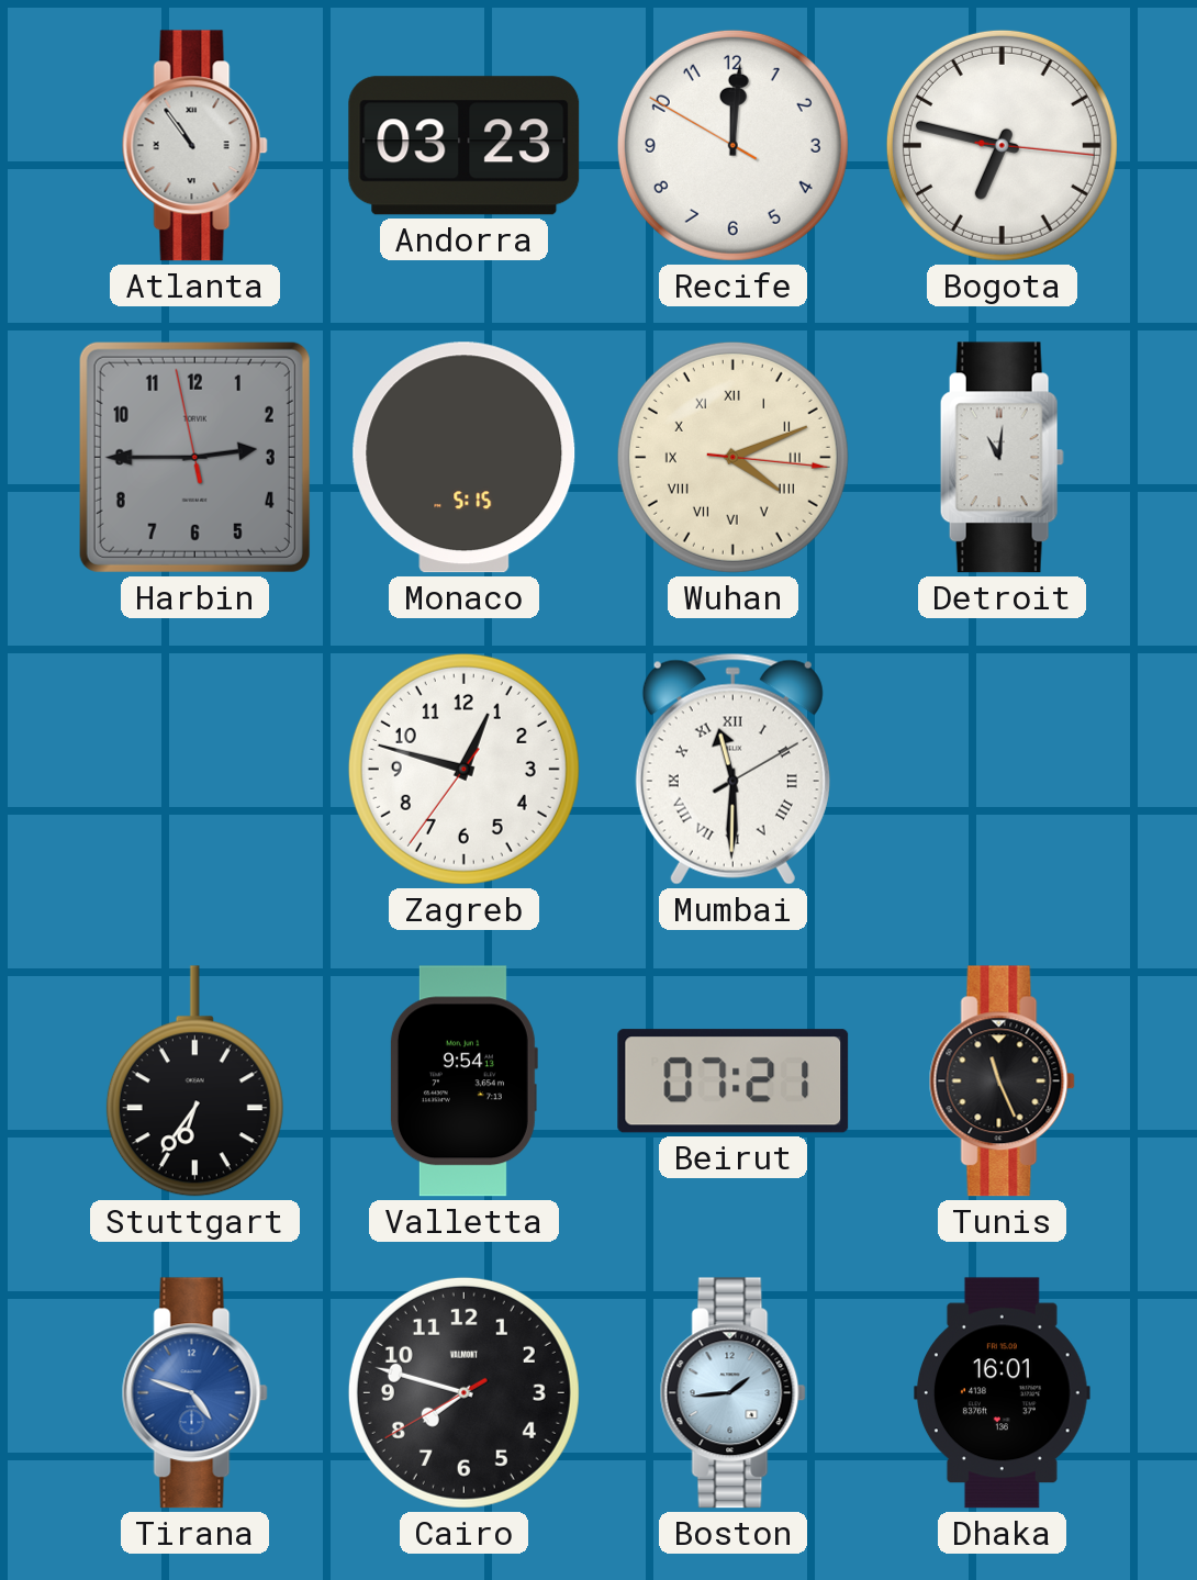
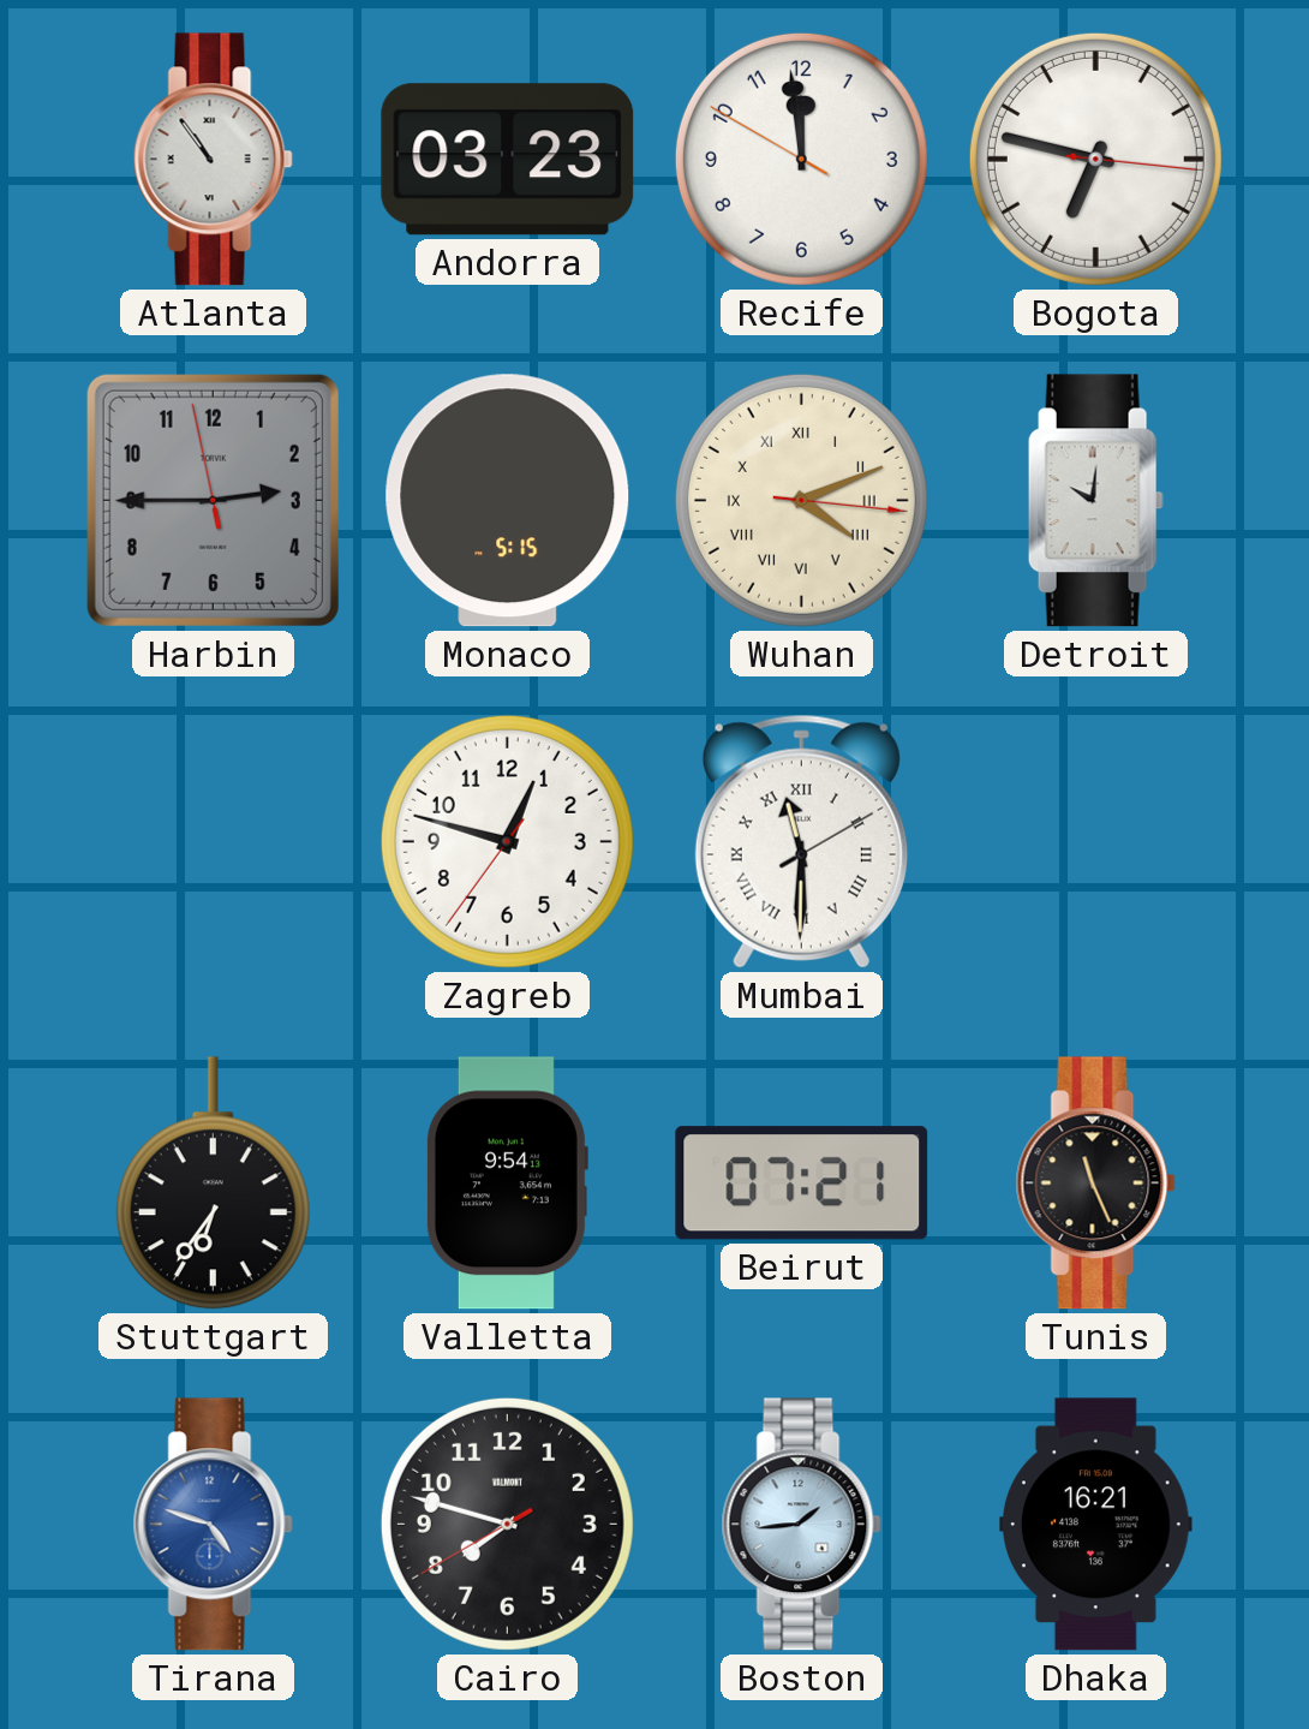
Recife: 12:00 -> 11:58
Detroit: 11:01 -> 10:01
Dhaka: 16:01 -> 16:21
